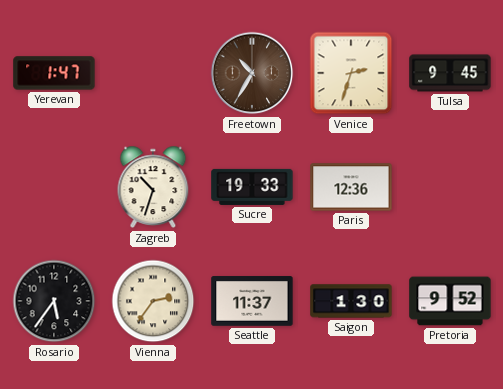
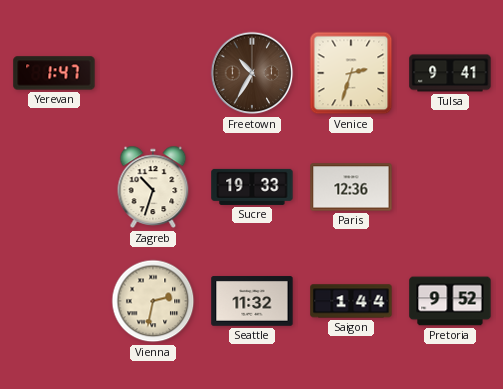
Tulsa: 9:45 -> 9:41
Rosario: 5:36 -> none
Vienna: 2:36 -> 2:32
Seattle: 11:37 -> 11:32
Saigon: 1:30 -> 1:44
